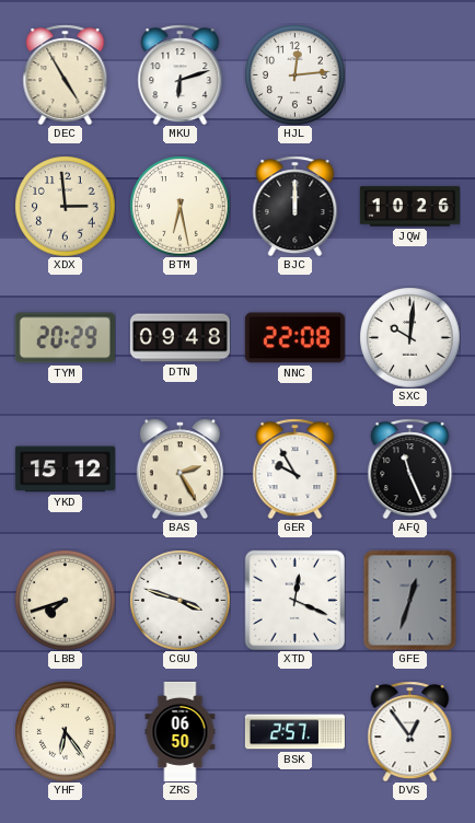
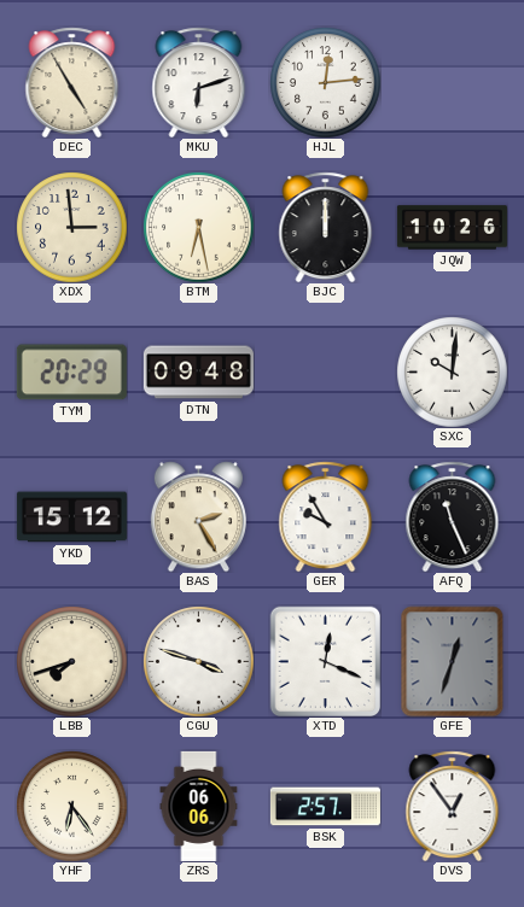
NNC: 22:08 -> none
ZRS: 06:50 -> 06:06
